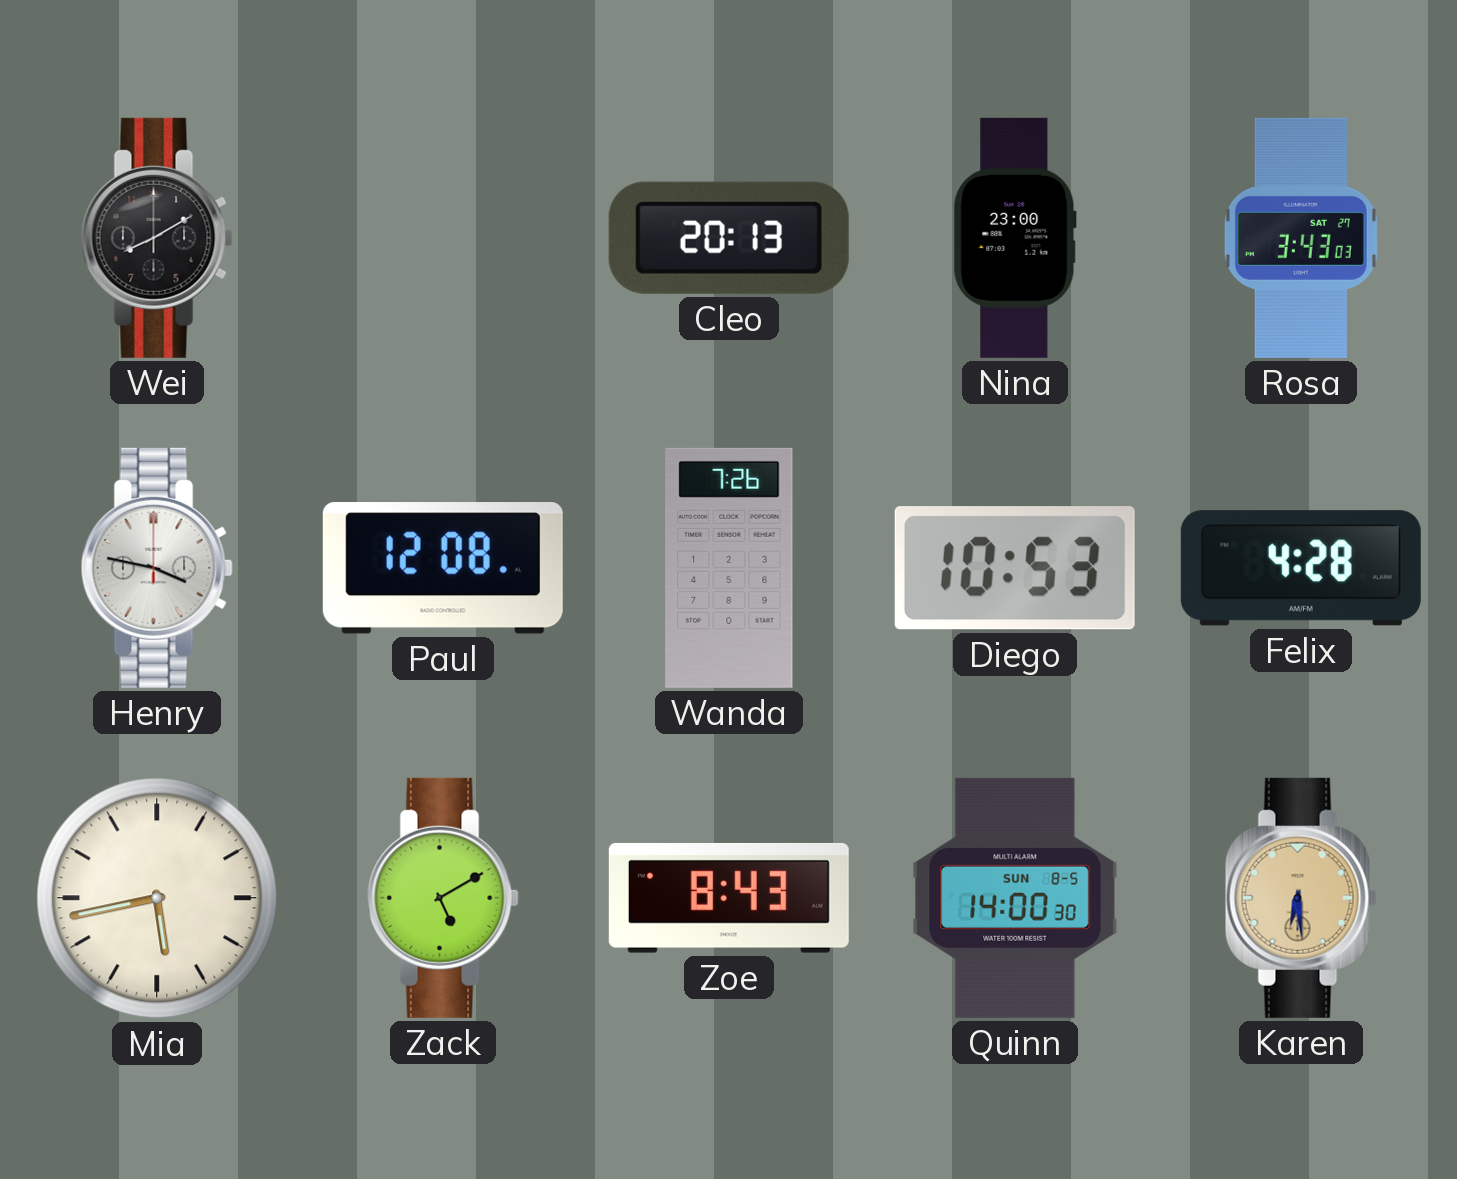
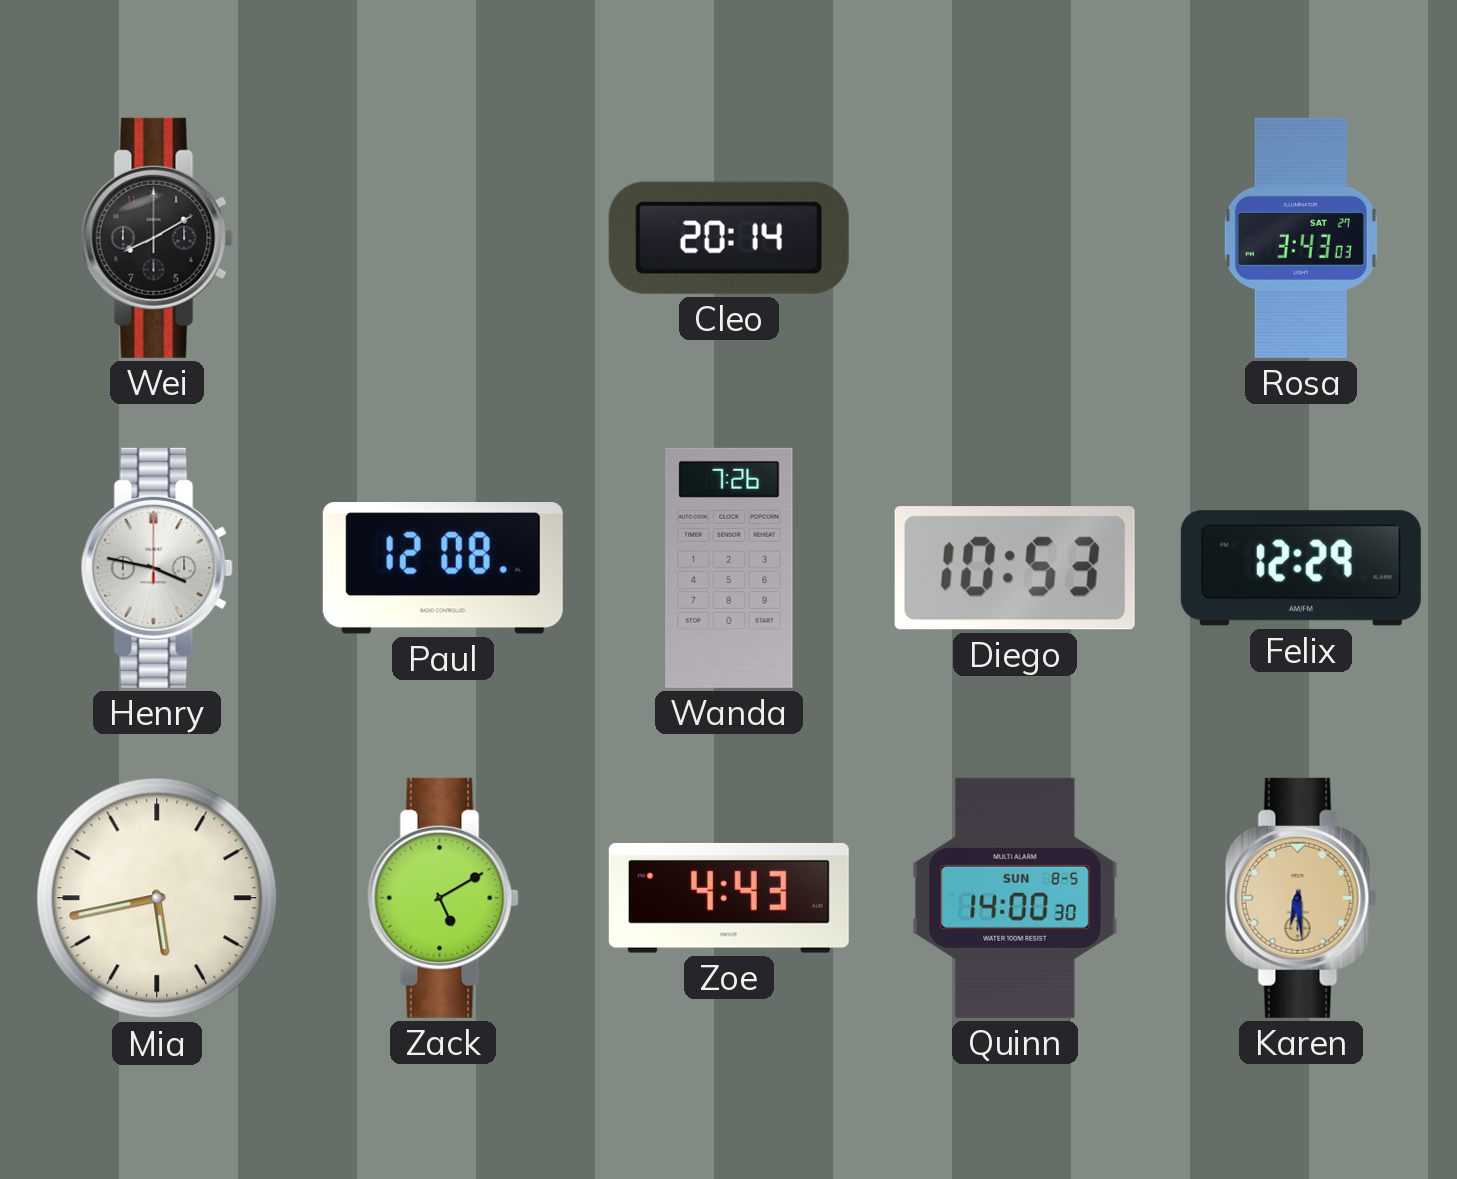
Cleo: 20:13 -> 20:14
Nina: 23:00 -> none
Felix: 4:28 -> 12:29
Zoe: 8:43 -> 4:43
